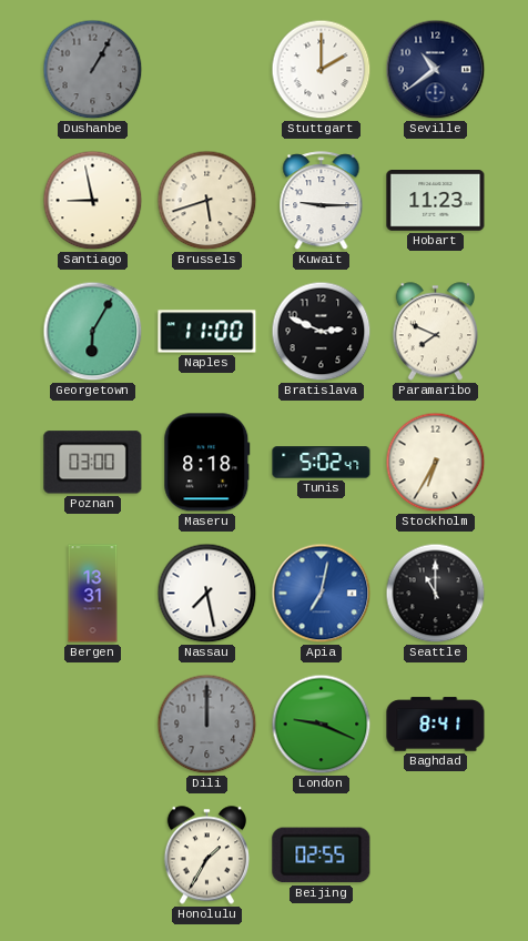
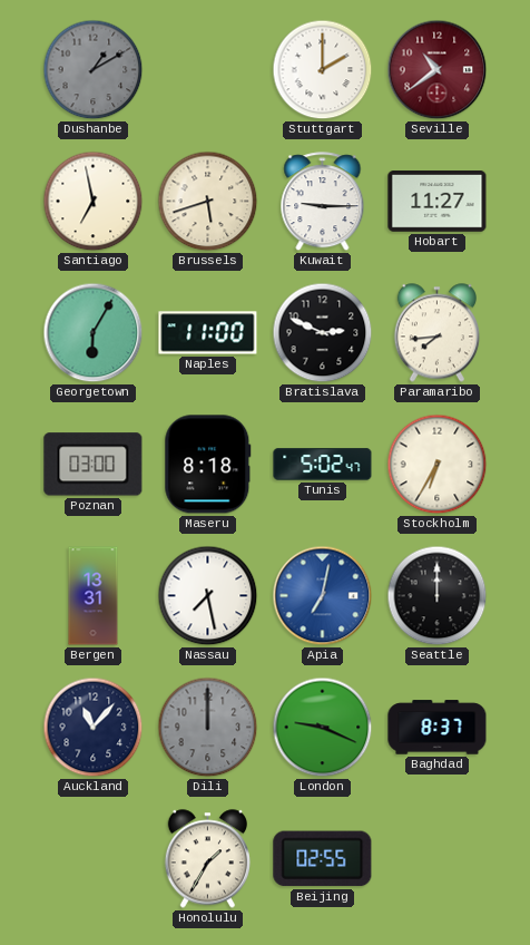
Dushanbe: 1:05 -> 1:10
Seville dial: navy -> burgundy
Santiago: 8:58 -> 6:58
Hobart: 11:23 -> 11:27
Paramaribo: 7:49 -> 7:44
Seattle: 11:00 -> 12:00
Auckland: none -> 11:07
Baghdad: 8:41 -> 8:37
